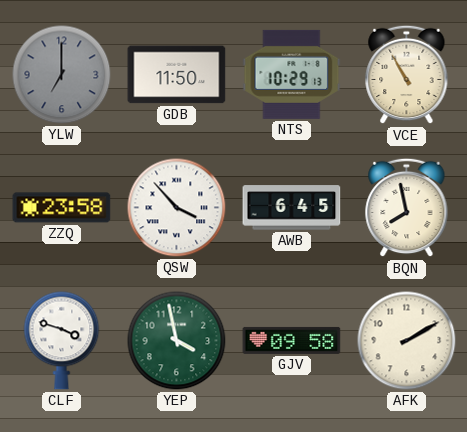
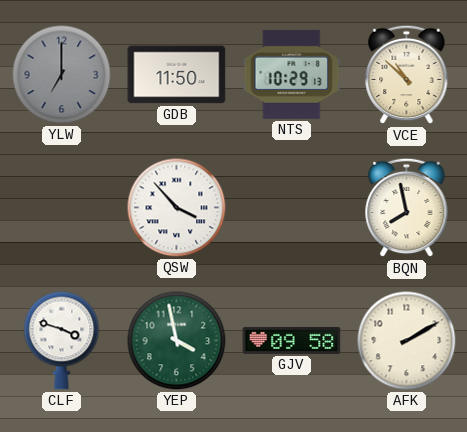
VCE: 10:55 -> 10:52
ZZQ: 23:58 -> none
AWB: 6:45 -> none
